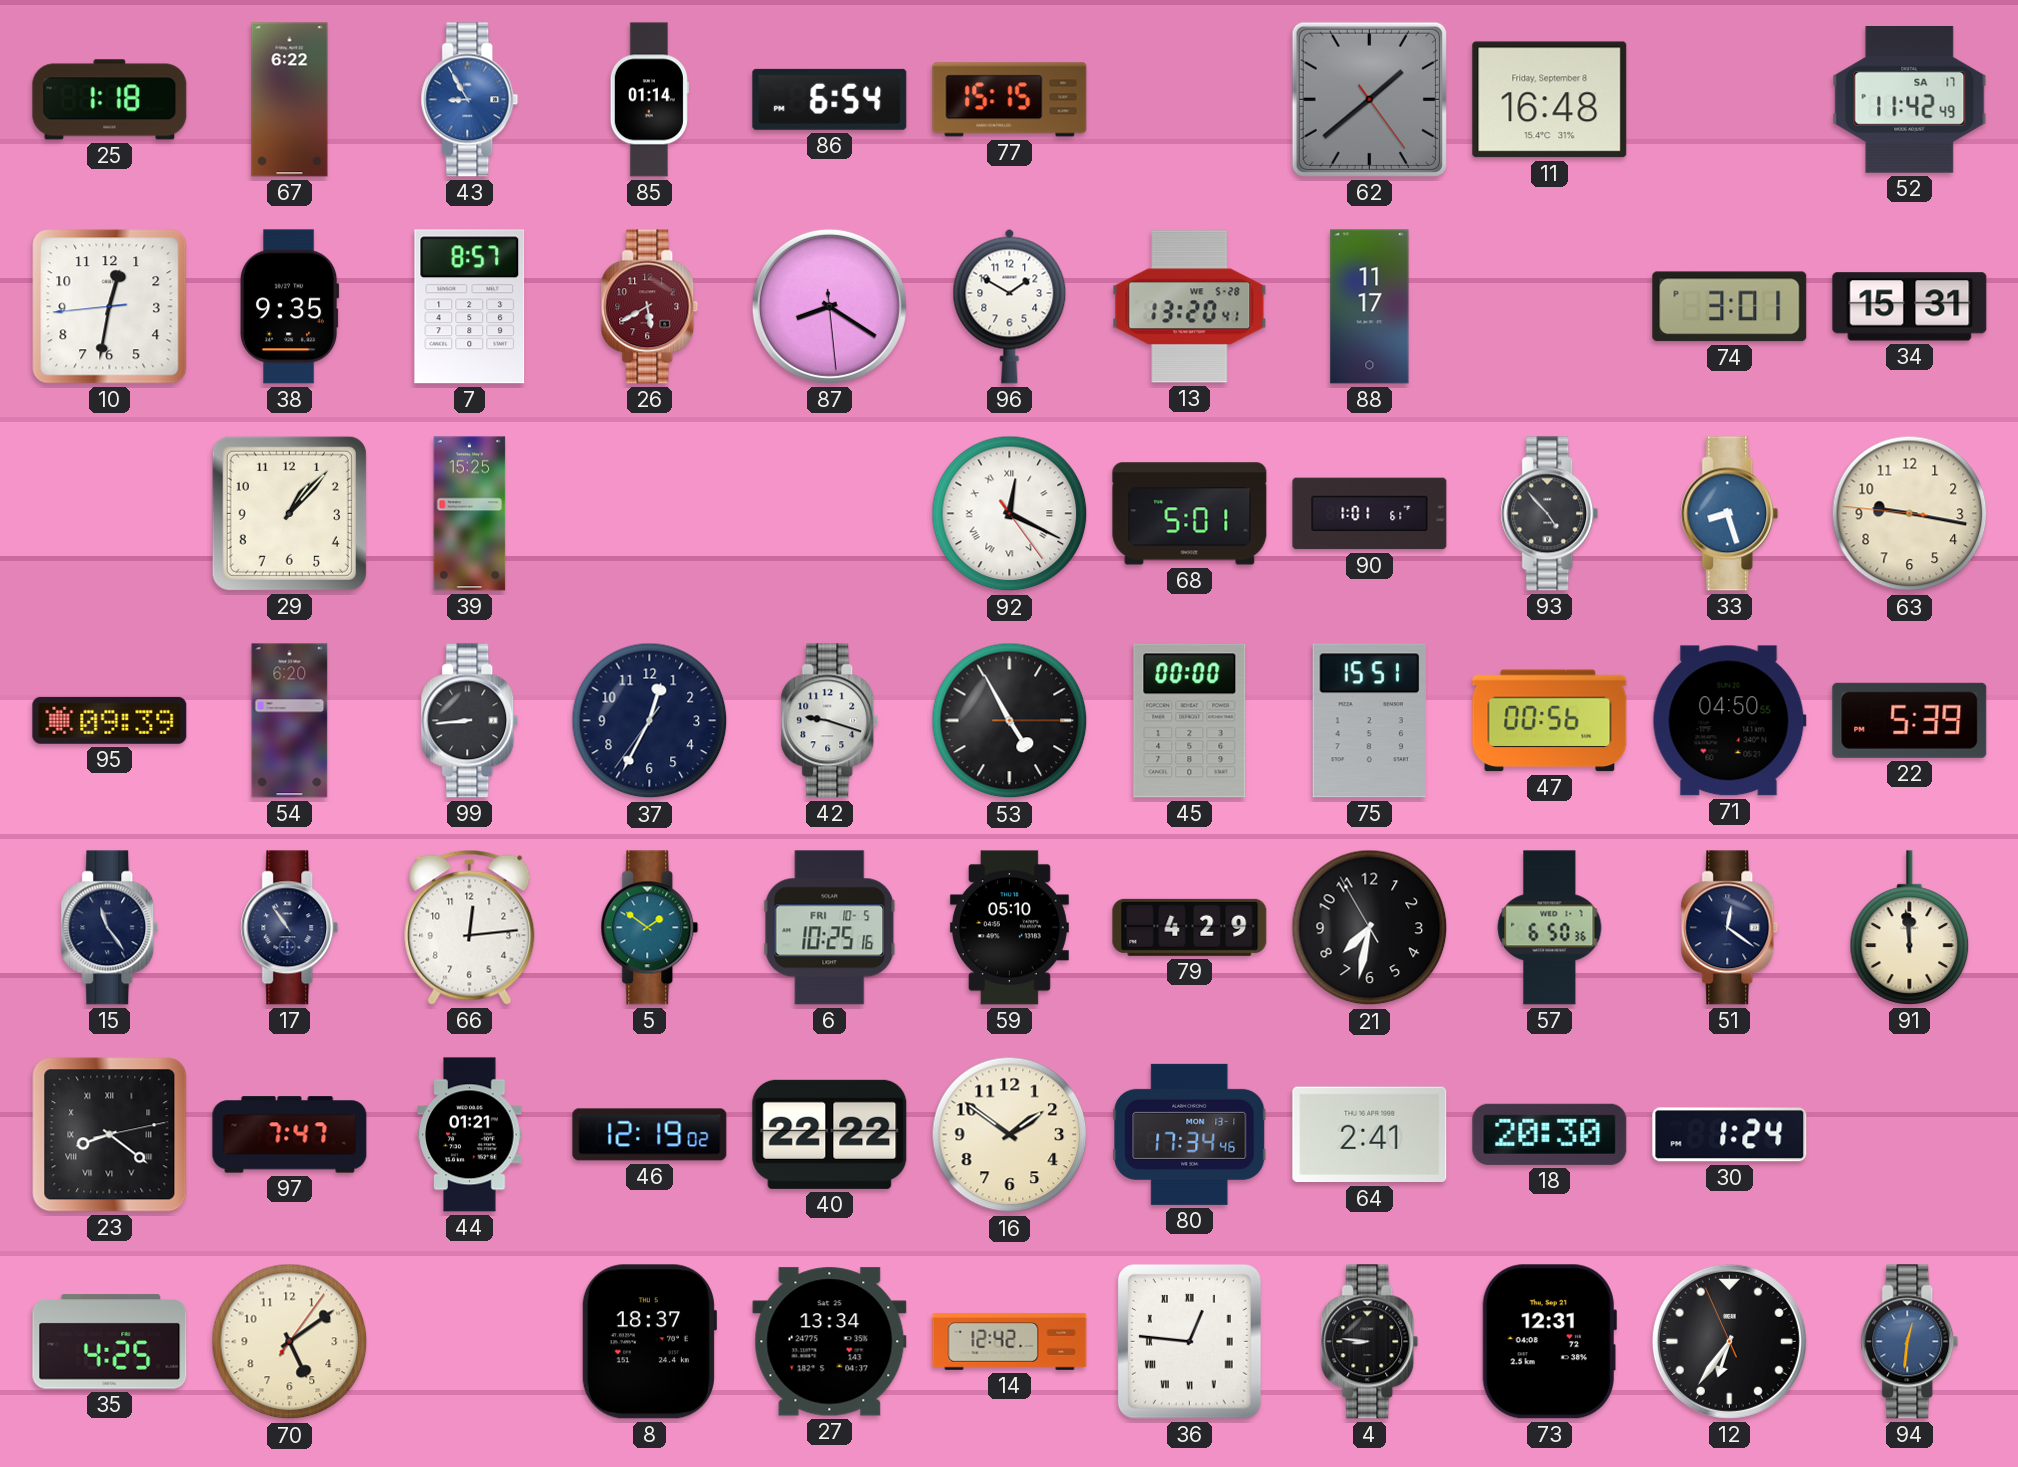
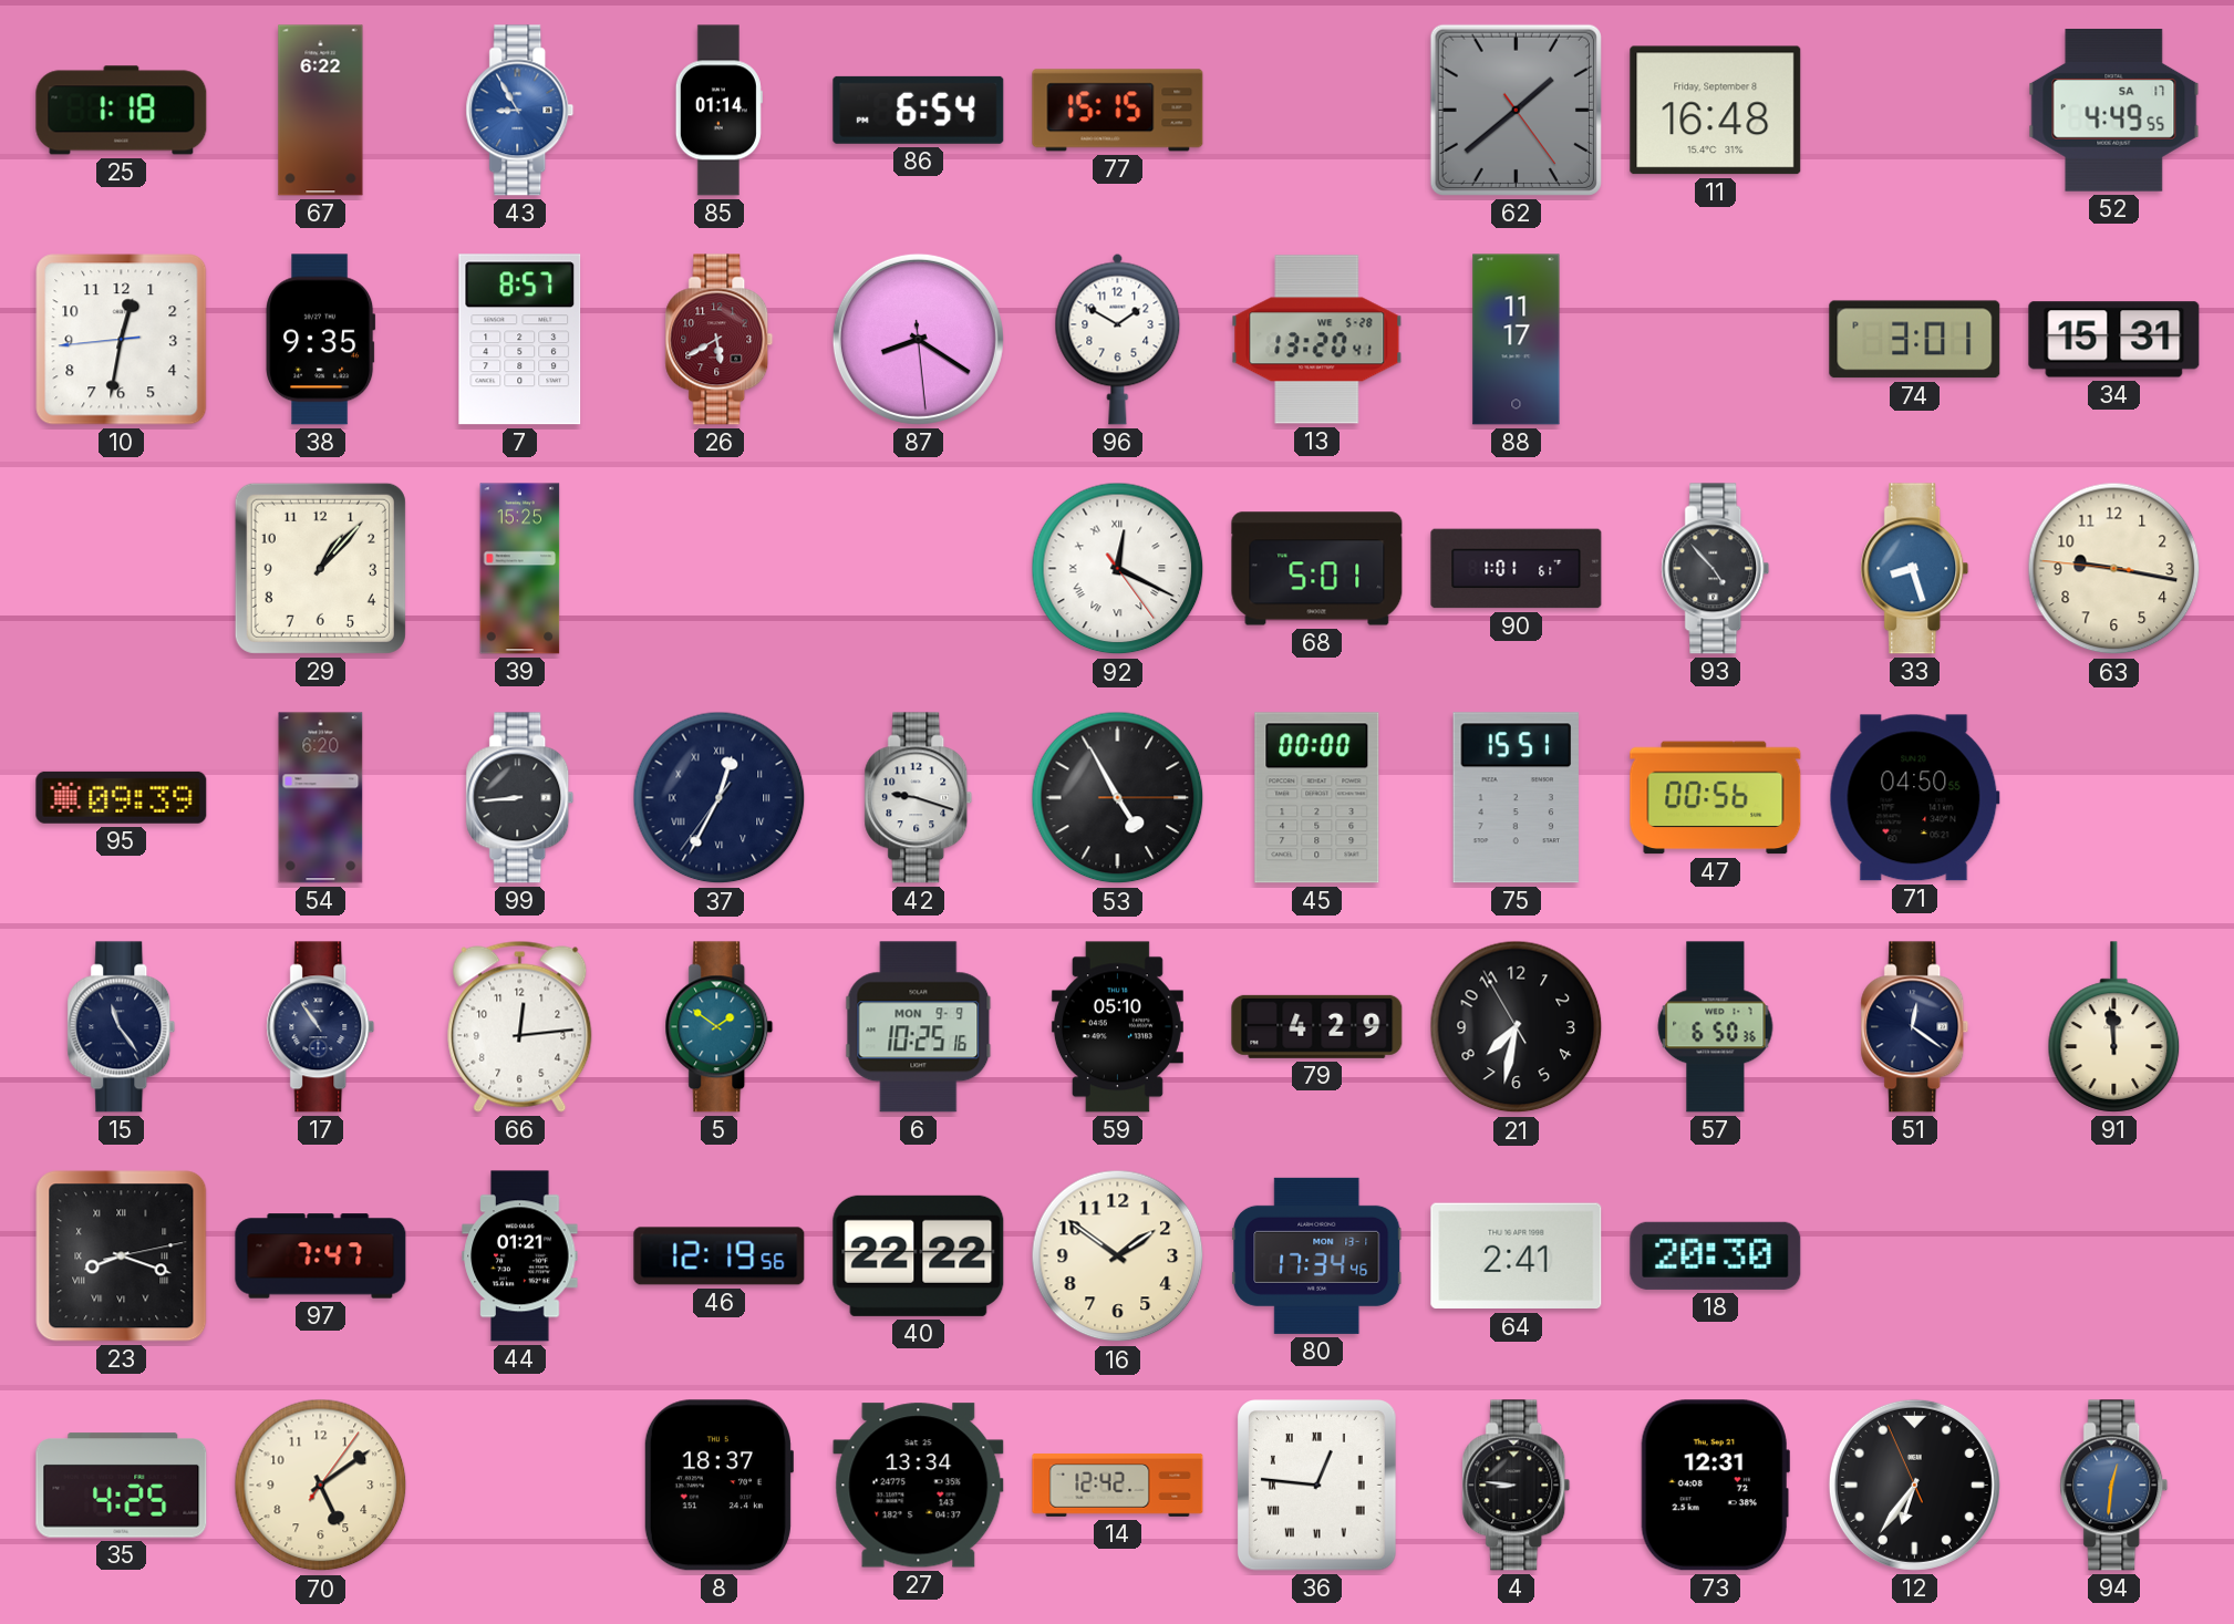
52: 11:42 -> 4:49
37 numerals: Arabic -> Roman
22: 5:39 -> none
6 date: FRI 10-5 -> MON 9-9
23: 8:21 -> 8:18
46: 12:19:02 -> 12:19:56
30: 1:24 -> none
